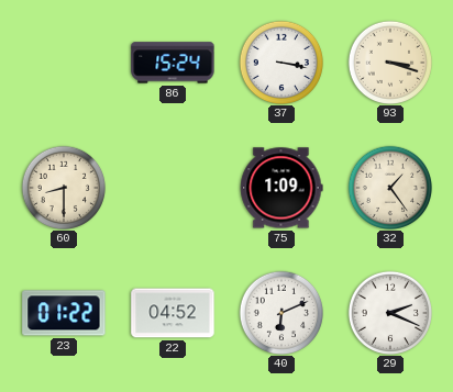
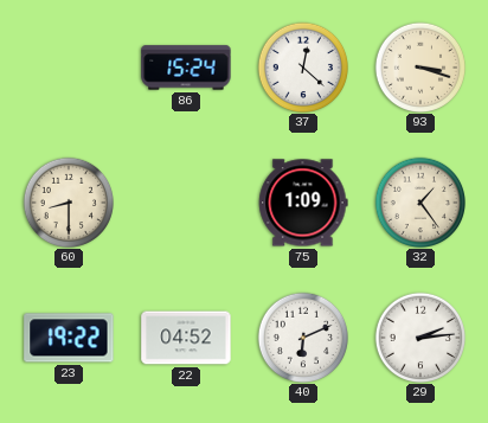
37: 3:17 -> 12:22
23: 01:22 -> 19:22
29: 2:19 -> 2:14
